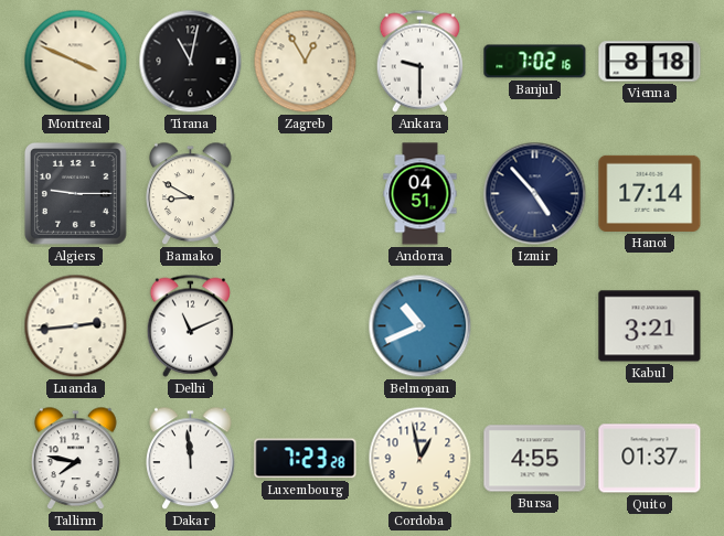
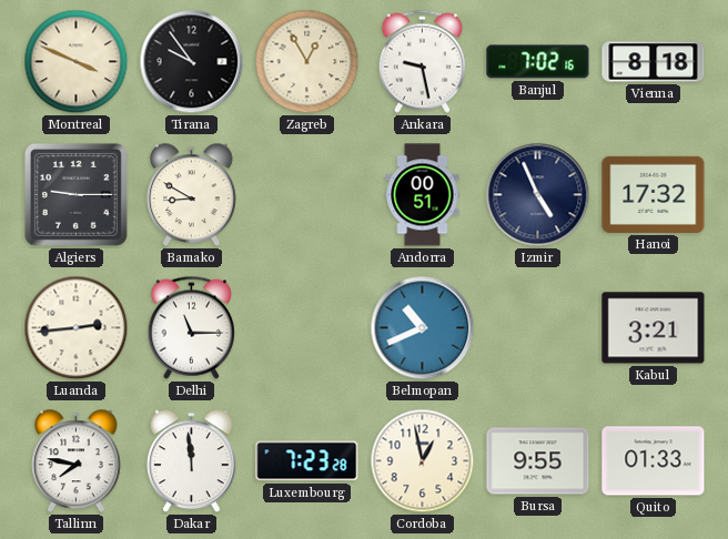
Tirana: 11:02 -> 9:54
Ankara: 9:30 -> 9:28
Andorra: 04:51 -> 00:51
Izmir: 4:53 -> 4:56
Hanoi: 17:14 -> 17:32
Delhi: 11:11 -> 11:15
Bursa: 4:55 -> 9:55
Quito: 01:37 -> 01:33
